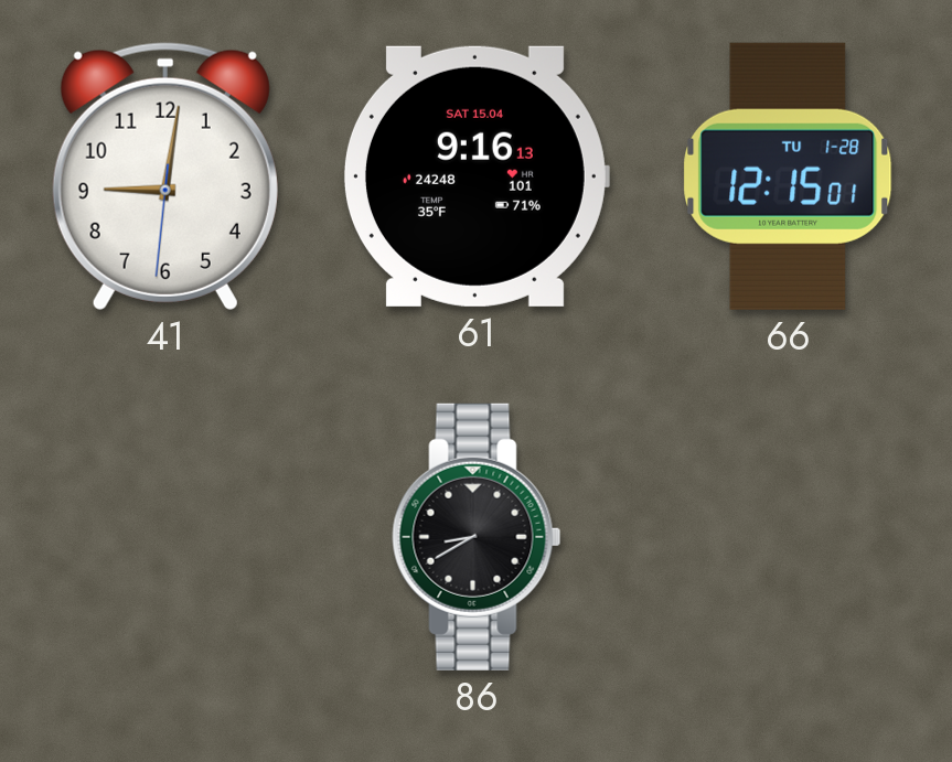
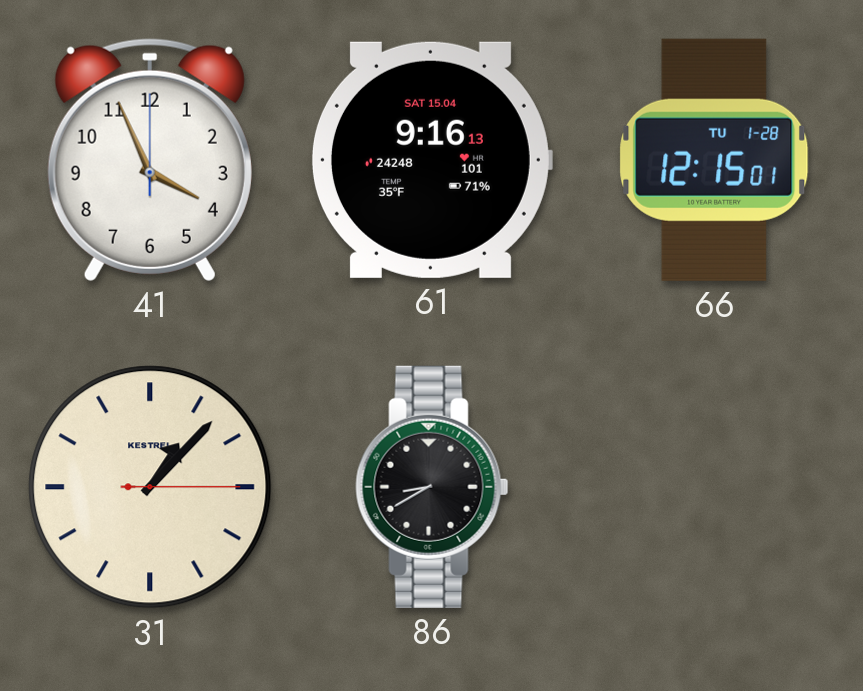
41: 9:01 -> 3:56
31: none -> 1:07
